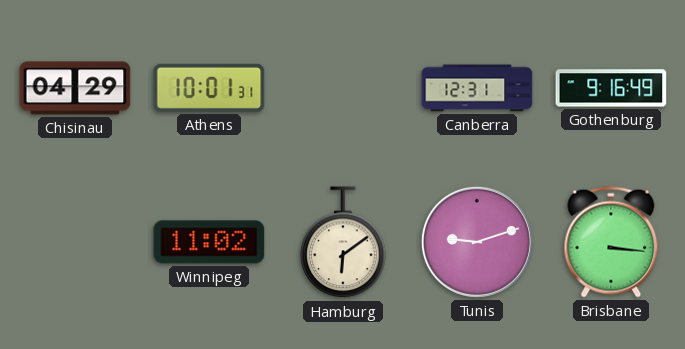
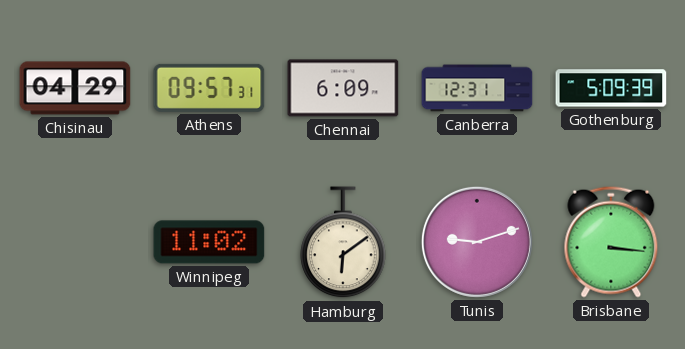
Athens: 10:01 -> 09:57
Chennai: none -> 6:09
Gothenburg: 9:16 -> 5:09
